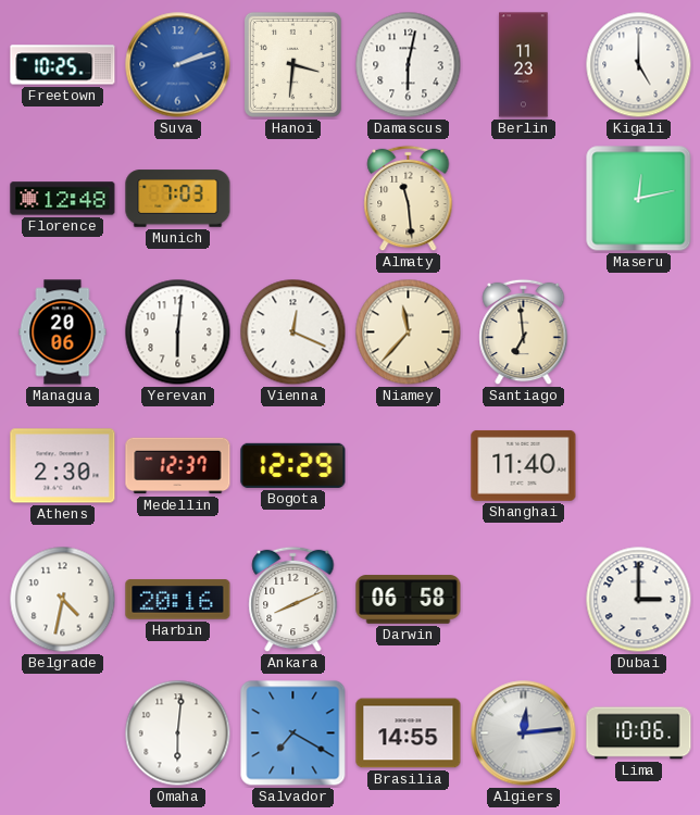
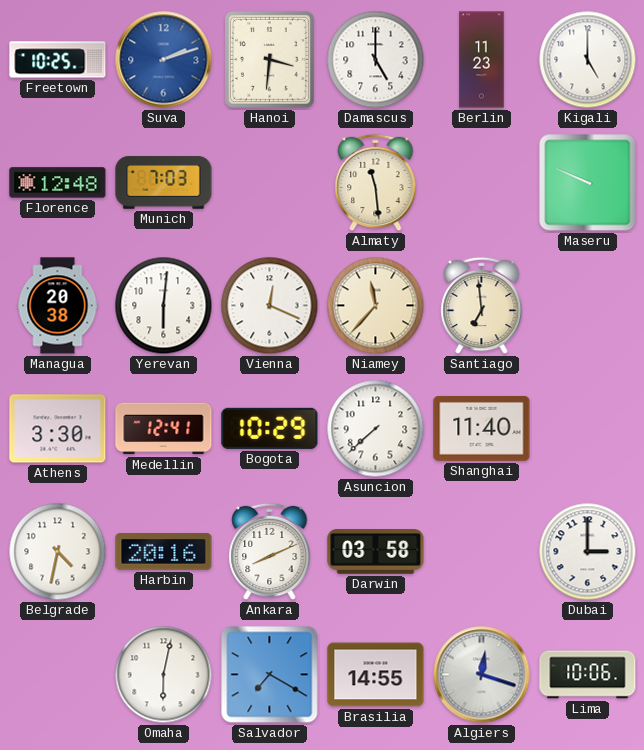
Damascus: 6:02 -> 5:00
Maseru: 12:13 -> 9:49
Managua: 20:06 -> 20:38
Athens: 2:30 -> 3:30
Medellin: 12:37 -> 12:41
Bogota: 12:29 -> 10:29
Asuncion: none -> 7:38
Darwin: 06:58 -> 03:58
Omaha: 6:01 -> 6:02
Algiers: 12:14 -> 12:18
